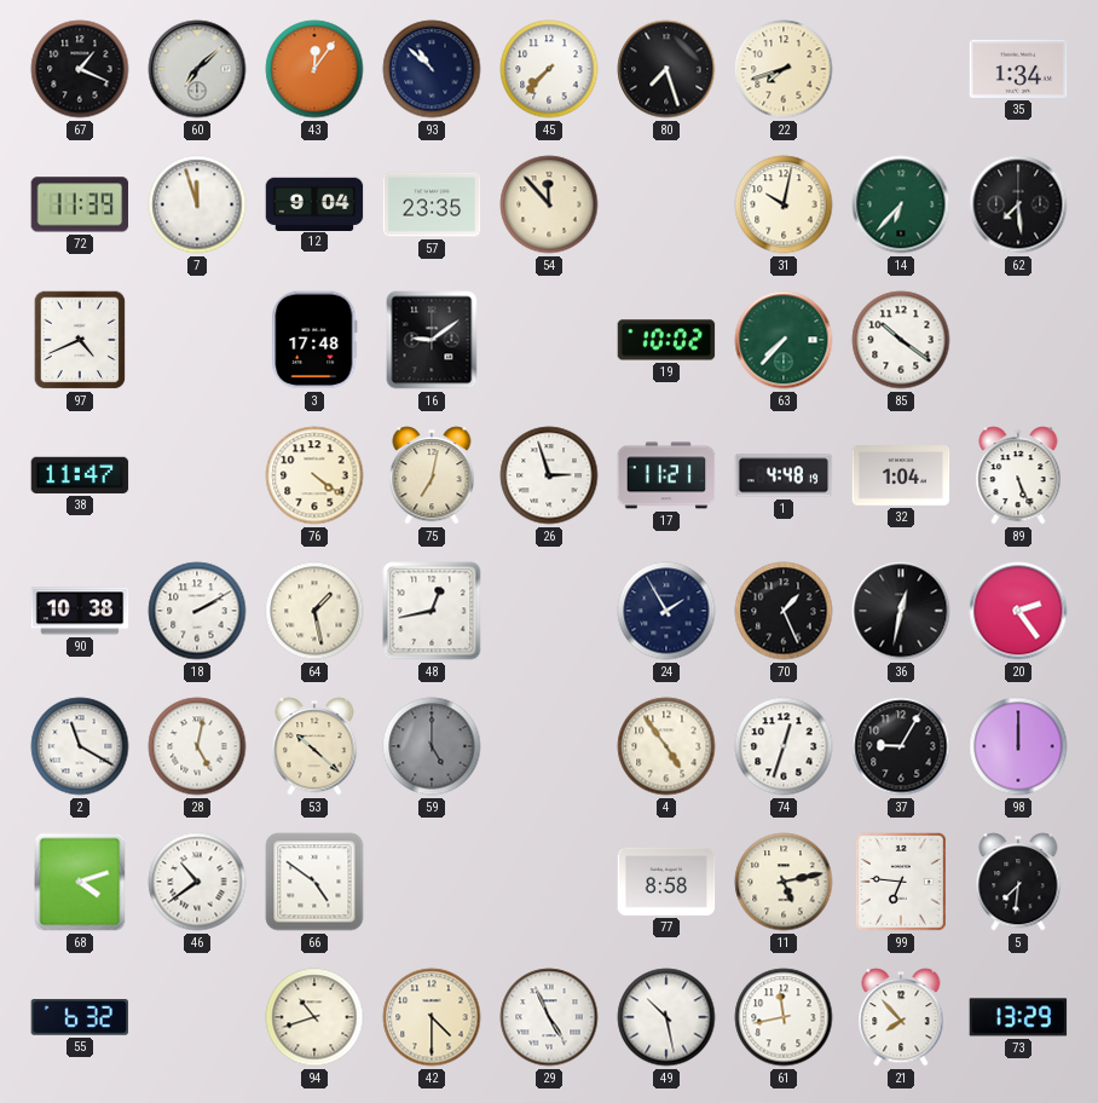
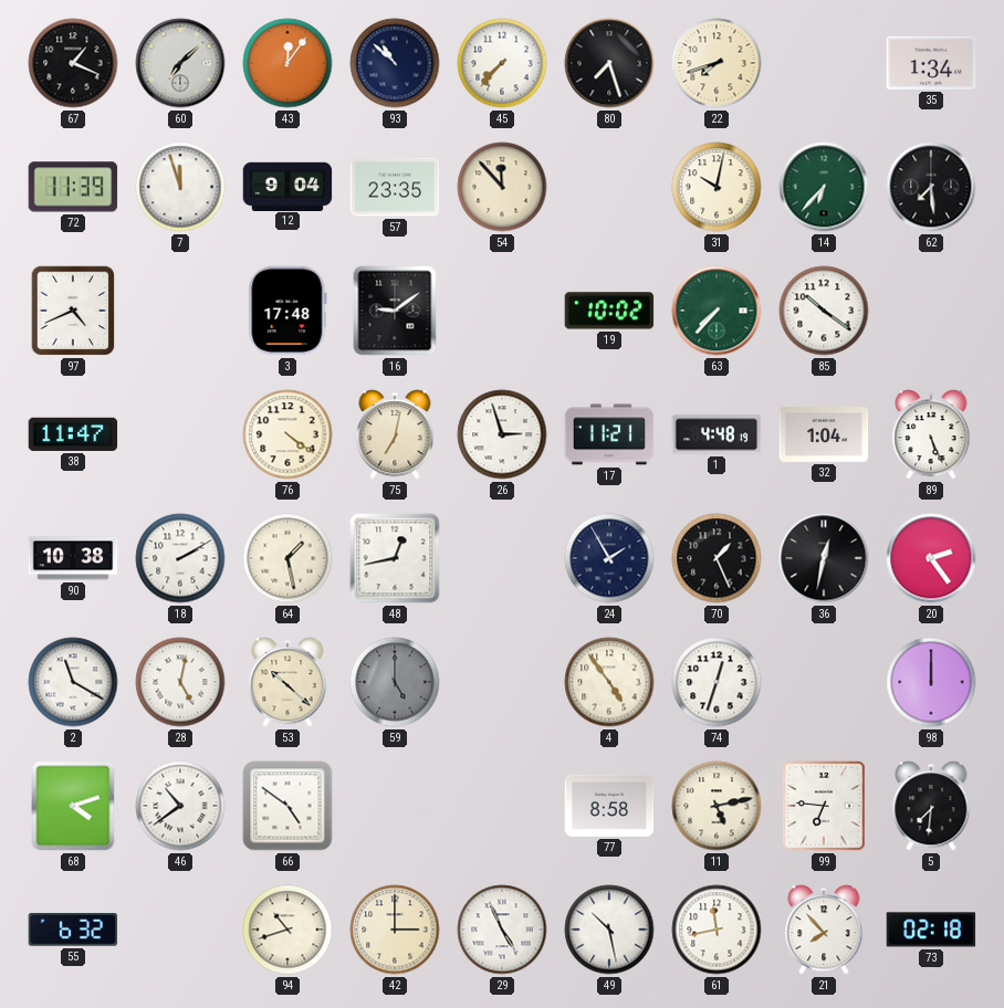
37: 9:05 -> none
42: 4:30 -> 3:00
73: 13:29 -> 02:18
